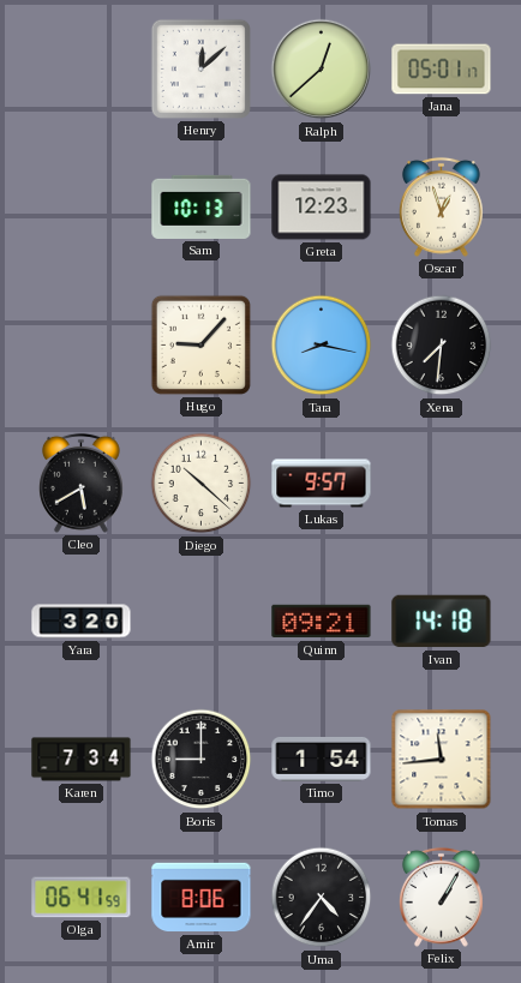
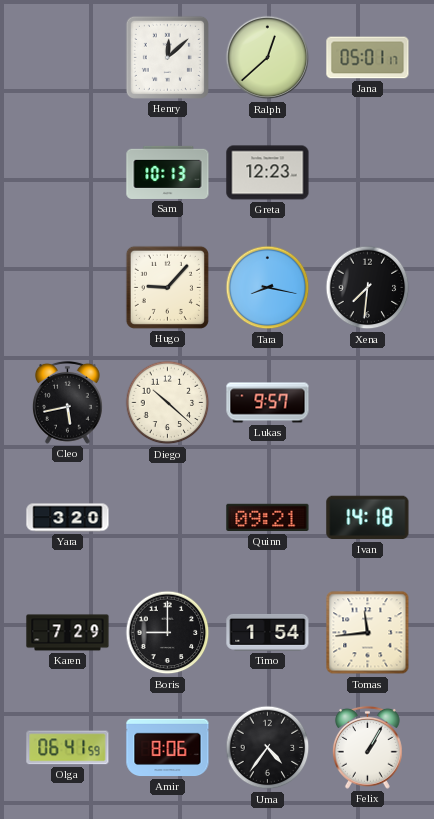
Oscar: 12:57 -> none
Cleo: 5:40 -> 5:43
Karen: 7:34 -> 7:29
